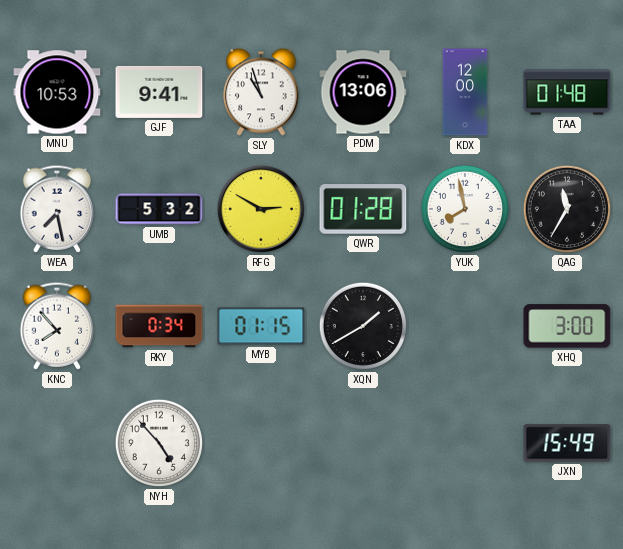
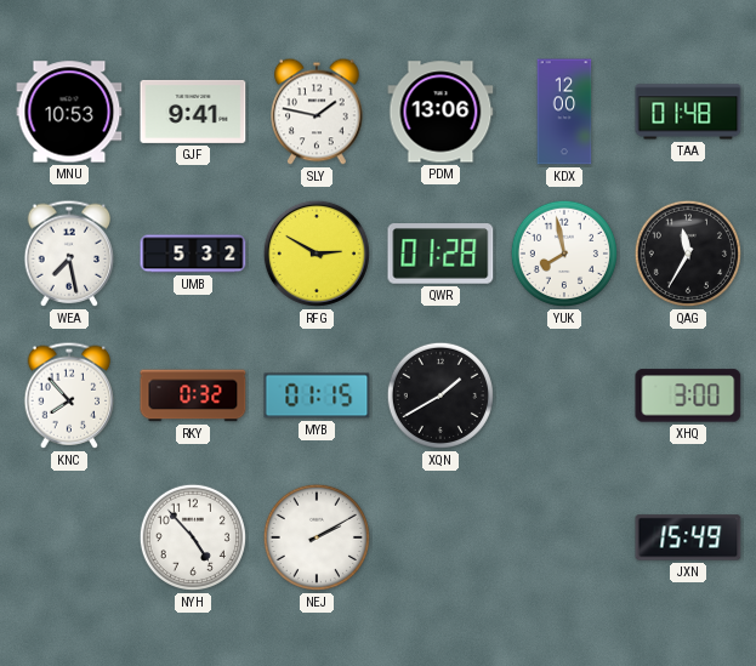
SLY: 10:57 -> 1:47
RKY: 0:34 -> 0:32
NEJ: none -> 2:10
